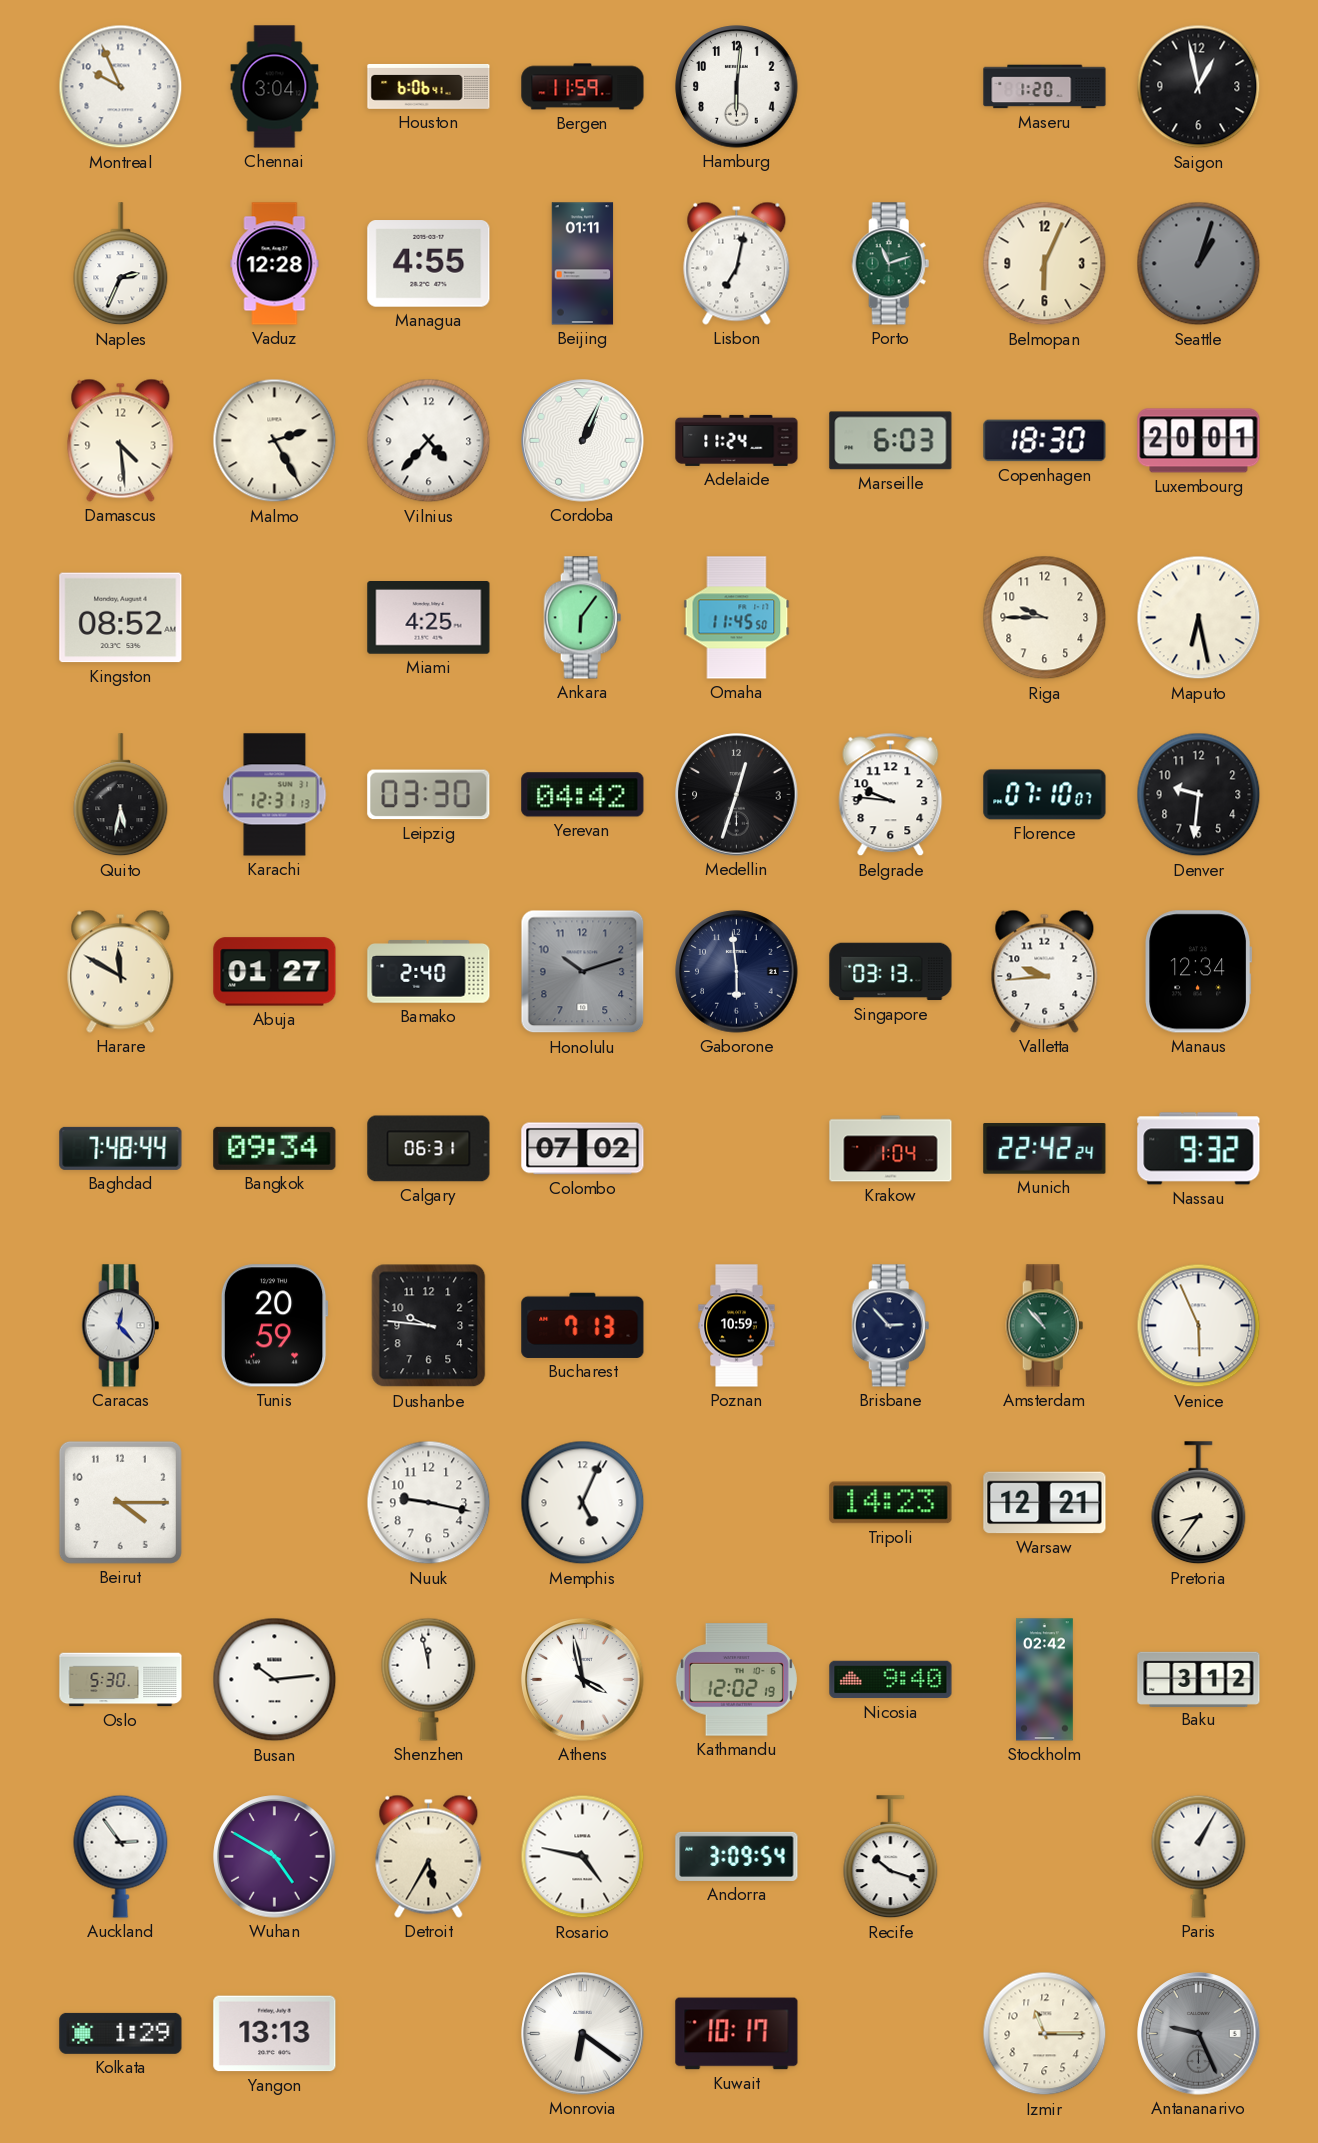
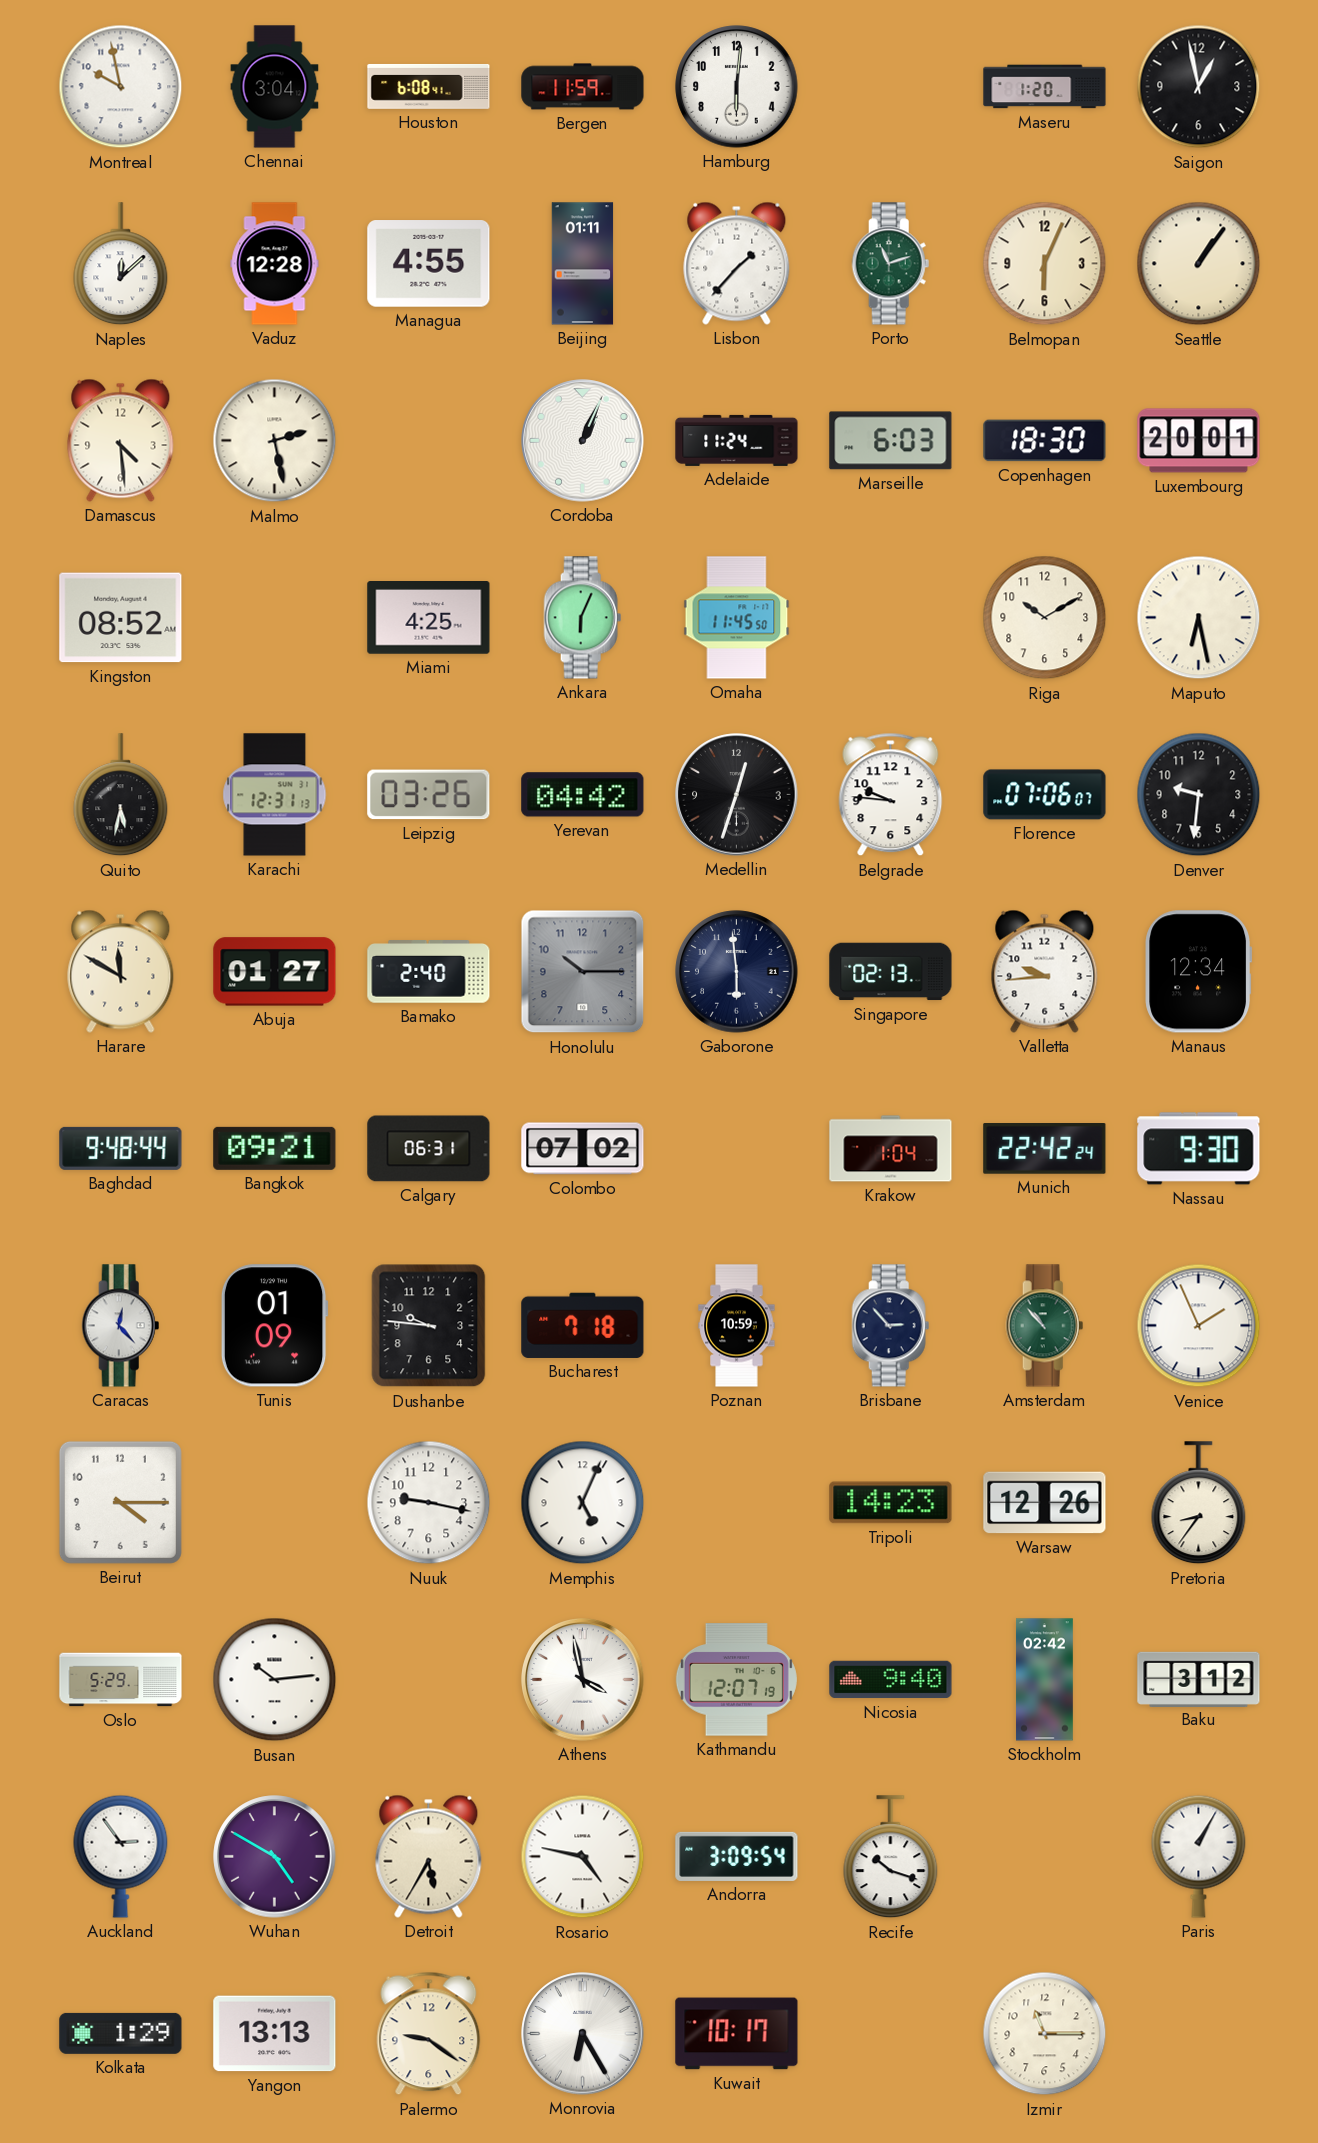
Montreal: 9:56 -> 9:58
Houston: 6:06 -> 6:08
Naples: 2:34 -> 12:08
Lisbon: 7:02 -> 1:37
Seattle: 1:03 -> 1:06
Seattle dial: grey -> cream
Malmo: 2:25 -> 2:28
Vilnius: 4:37 -> none
Ankara: 6:06 -> 6:04
Riga: 9:45 -> 10:10
Leipzig: 03:30 -> 03:26
Florence: 07:10 -> 07:06
Honolulu: 10:12 -> 10:15
Singapore: 03:13 -> 02:13
Baghdad: 7:48 -> 9:48
Bangkok: 09:34 -> 09:21
Nassau: 9:32 -> 9:30
Tunis: 20:59 -> 01:09
Bucharest: 7:13 -> 7:18
Venice: 5:56 -> 1:56
Warsaw: 12:21 -> 12:26
Oslo: 5:30 -> 5:29
Shenzhen: 11:58 -> none
Kathmandu: 12:02 -> 12:07
Palermo: none -> 9:21
Monrovia: 6:21 -> 6:25
Antananarivo: 9:26 -> none
